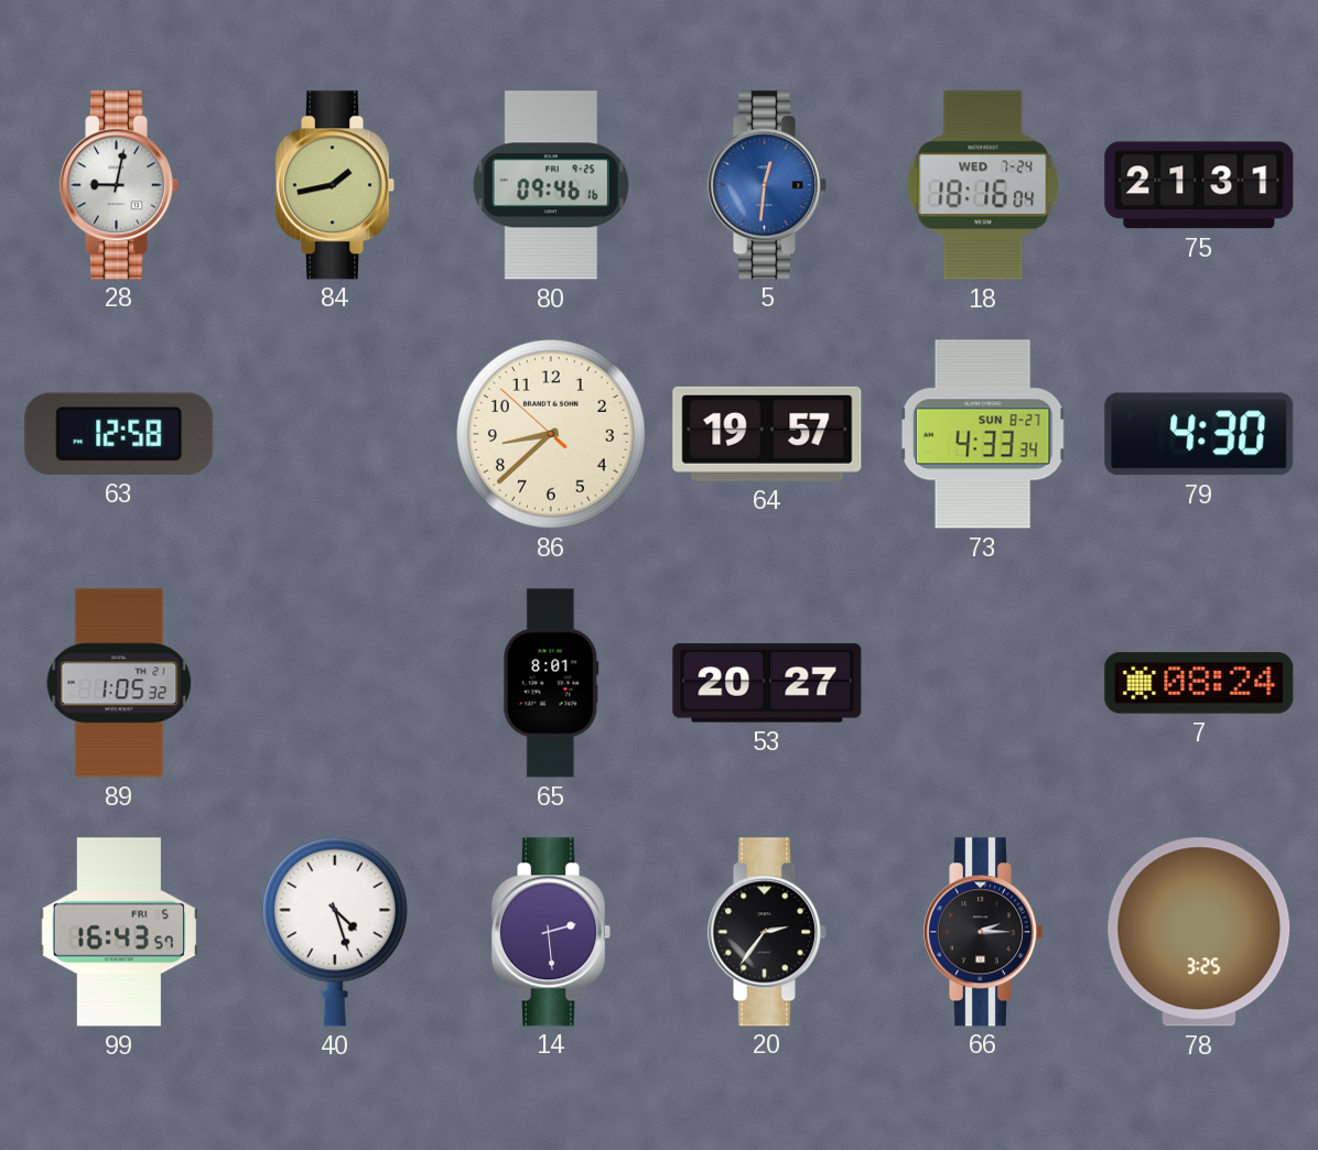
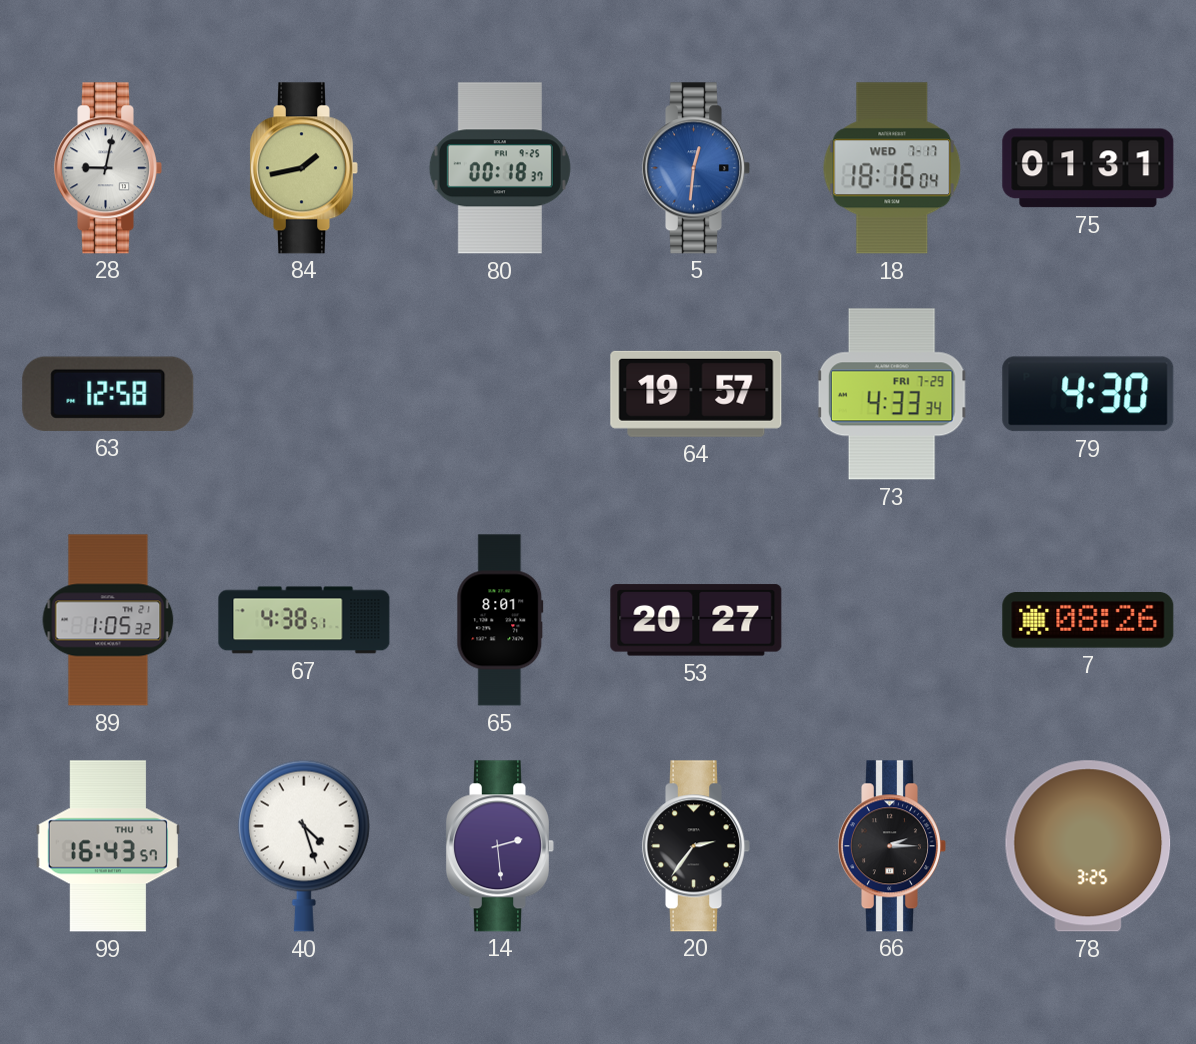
80: 09:46 -> 00:18
18 date: WED 7-24 -> WED 7-17
75: 21:31 -> 01:31
86: 8:37 -> none
73 date: SUN 8-27 -> FRI 7-29
67: none -> 4:38
7: 08:24 -> 08:26
99 date: FRI 5 -> THU 4
